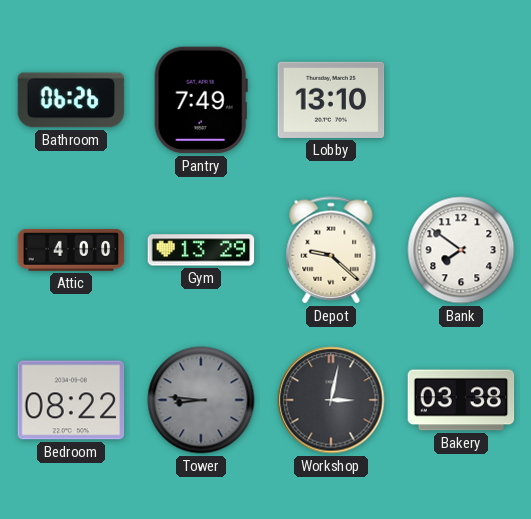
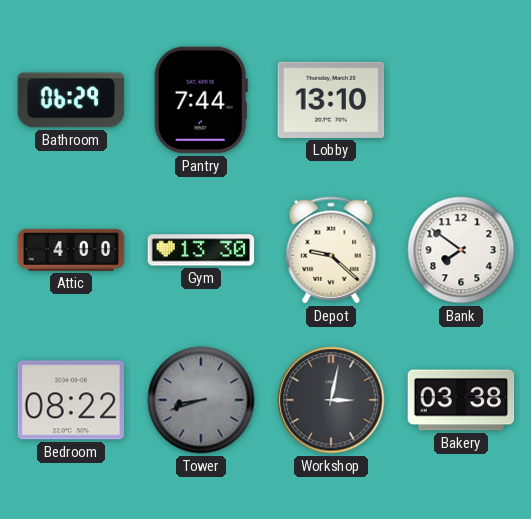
Bathroom: 06:26 -> 06:29
Pantry: 7:49 -> 7:44
Gym: 13:29 -> 13:30
Tower: 8:46 -> 8:42
